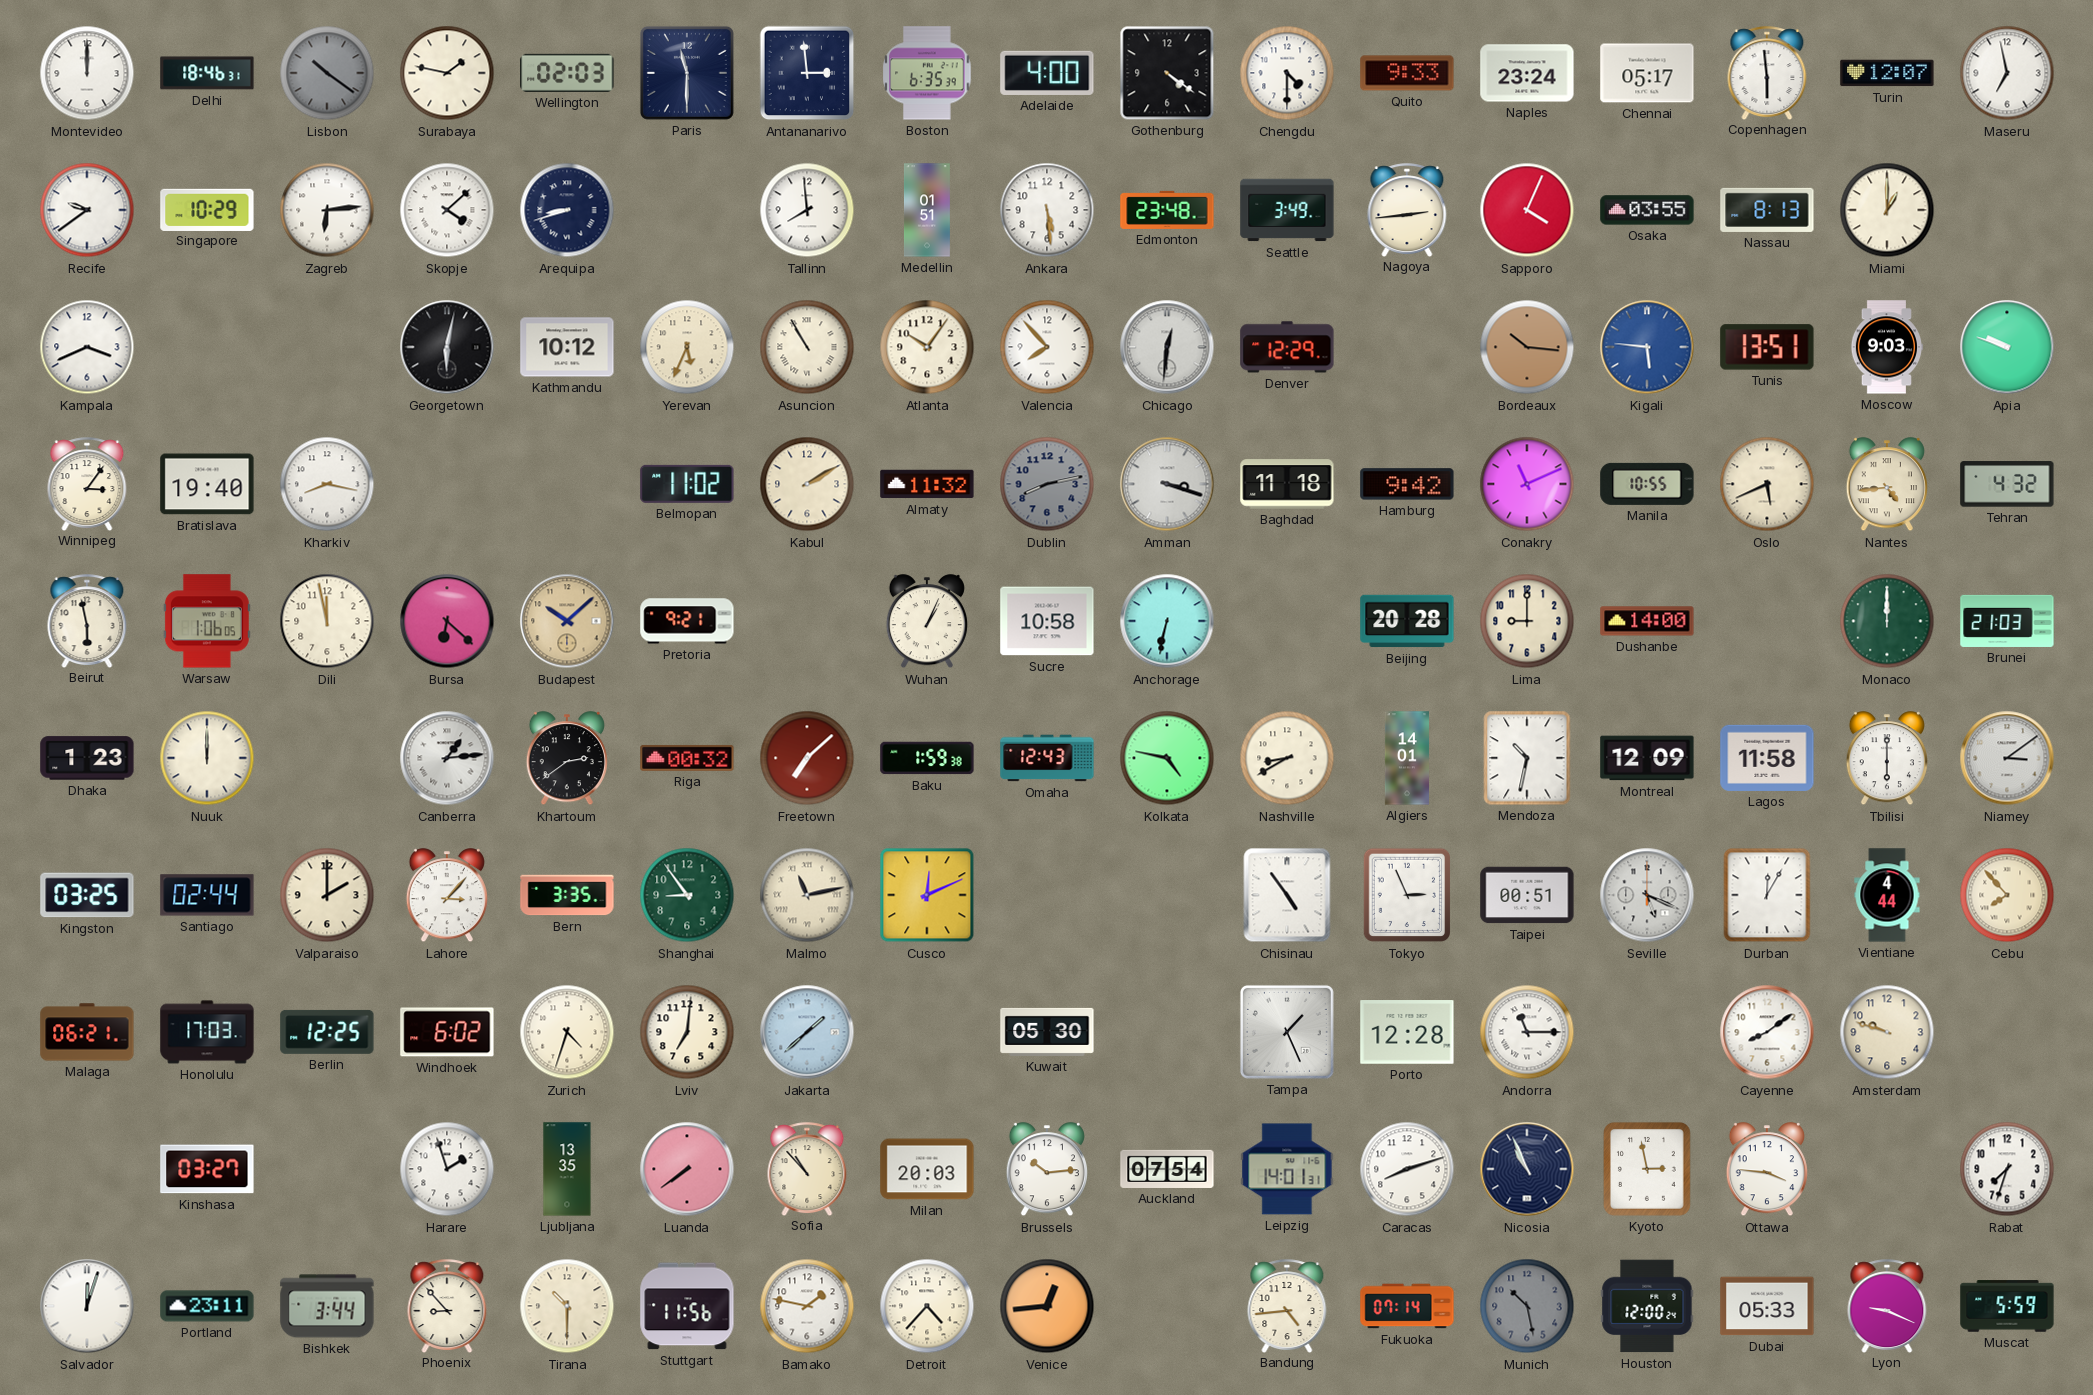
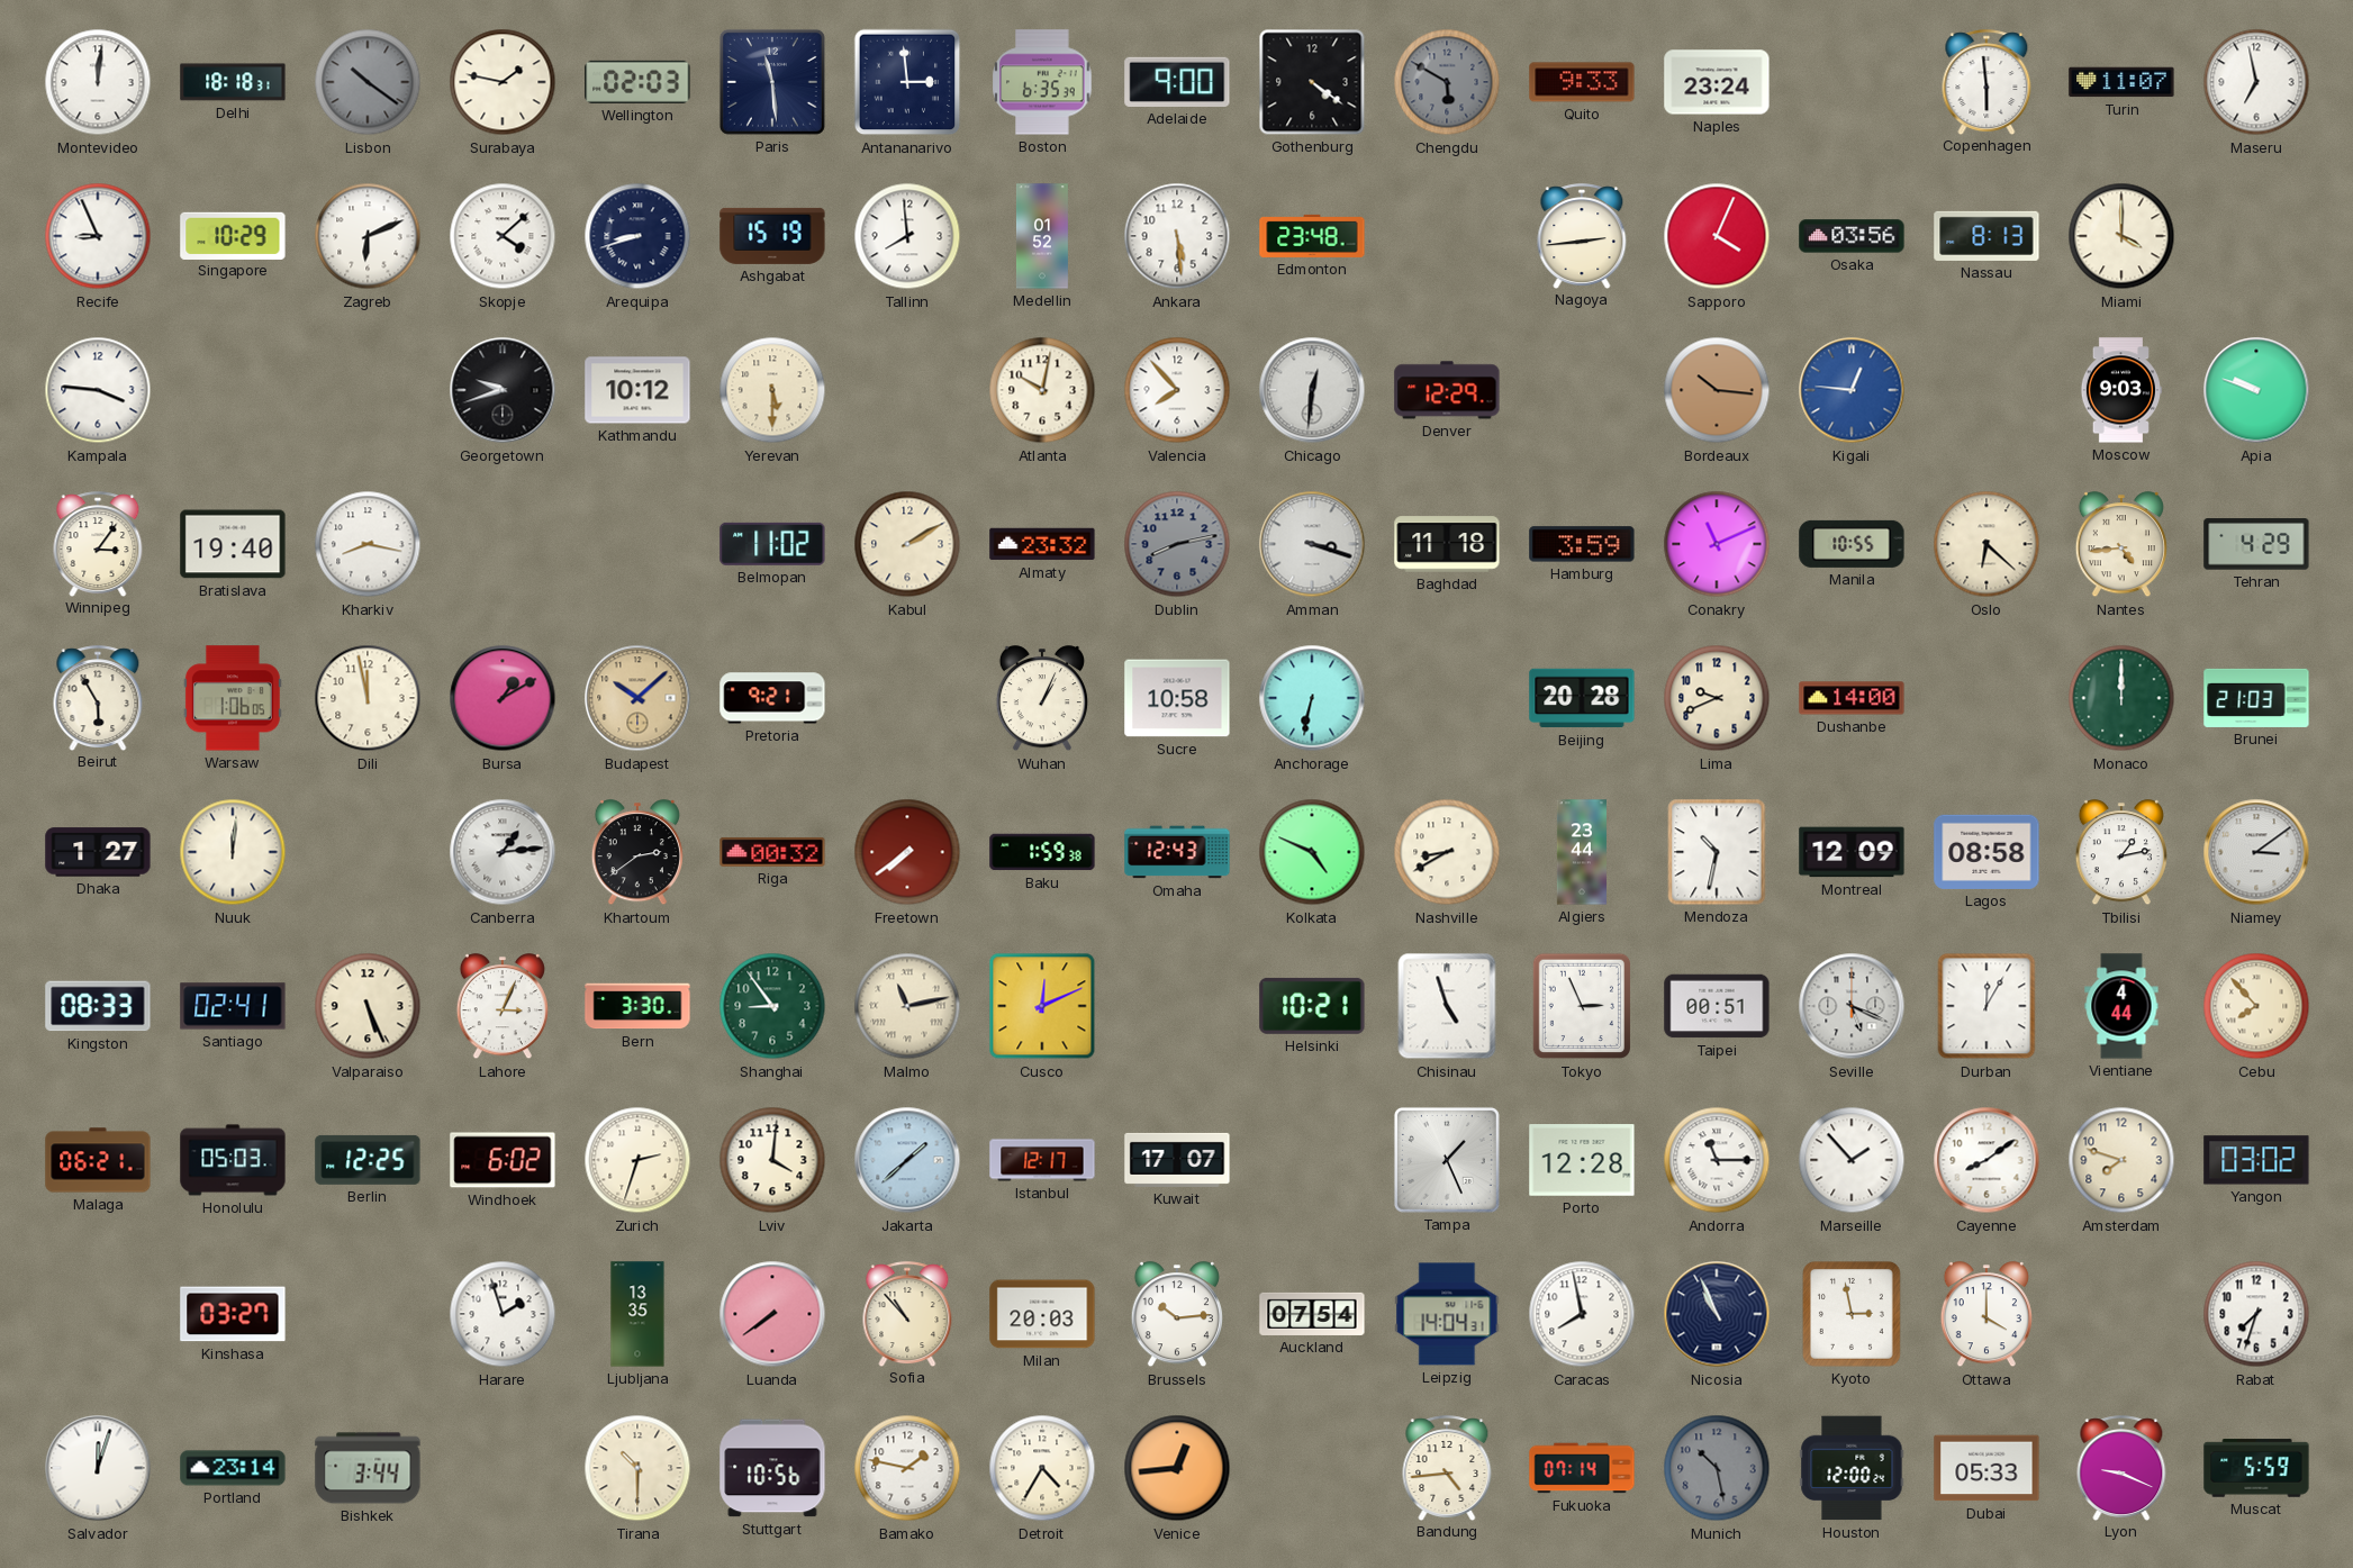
Montevideo: 12:00 -> 12:01
Delhi: 18:46 -> 18:18
Paris: 11:30 -> 11:29
Adelaide: 4:00 -> 9:00
Chengdu: 4:30 -> 5:50
Chengdu dial: white -> grey
Chennai: 05:17 -> none
Turin: 12:07 -> 11:07
Recife: 9:39 -> 8:56
Zagreb: 6:14 -> 6:11
Ashgabat: none -> 15:19
Medellin: 01:51 -> 01:52
Seattle: 3:49 -> none
Osaka: 03:55 -> 03:56
Miami: 1:00 -> 4:00
Kampala: 3:41 -> 3:46
Georgetown: 6:02 -> 9:42
Yerevan: 5:34 -> 5:30
Asuncion: 10:55 -> none
Atlanta: 10:06 -> 10:02
Kigali: 5:46 -> 12:46
Tunis: 13:51 -> none
Almaty: 11:32 -> 23:32
Hamburg: 9:42 -> 3:59
Oslo: 5:41 -> 6:22
Tehran: 4:32 -> 4:29
Beirut: 5:58 -> 5:55
Bursa: 6:22 -> 1:10
Lima: 9:00 -> 9:41
Dhaka: 1:23 -> 1:27
Nuuk: 12:00 -> 12:01
Freetown: 7:08 -> 7:39
Kolkata: 4:47 -> 4:49
Algiers: 14:01 -> 23:44
Lagos: 11:58 -> 08:58
Tbilisi: 6:00 -> 1:13
Kingston: 03:25 -> 08:33
Santiago: 02:44 -> 02:41
Valparaiso: 2:00 -> 5:26
Lahore: 3:07 -> 3:04
Bern: 3:35 -> 3:30
Helsinki: none -> 10:21
Chisinau: 4:54 -> 4:57
Honolulu: 17:03 -> 05:03
Zurich: 4:33 -> 2:33
Lviv: 7:01 -> 4:01
Istanbul: none -> 12:17
Kuwait: 05:30 -> 17:07
Marseille: none -> 1:53
Amsterdam: 9:48 -> 7:48
Yangon: none -> 03:02
Leipzig: 14:01 -> 14:04
Caracas: 8:12 -> 7:58
Ottawa: 3:46 -> 4:00
Portland: 23:11 -> 23:14
Phoenix: 8:53 -> none
Stuttgart: 11:56 -> 10:56
Detroit: 4:37 -> 4:35
